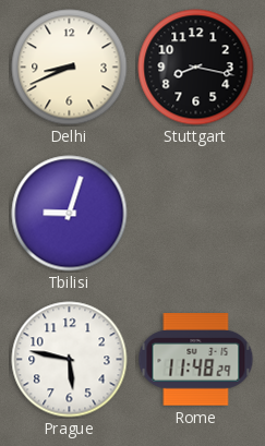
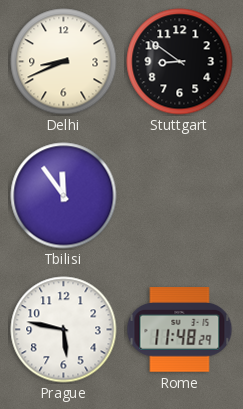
Stuttgart: 8:17 -> 8:51
Tbilisi: 9:03 -> 11:54
